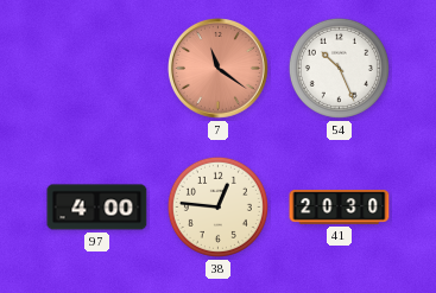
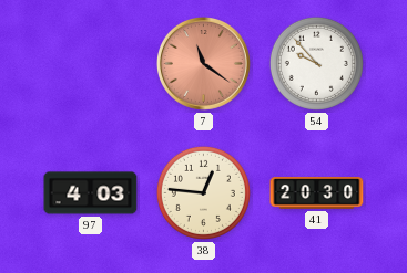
54: 10:26 -> 9:53
97: 4:00 -> 4:03
